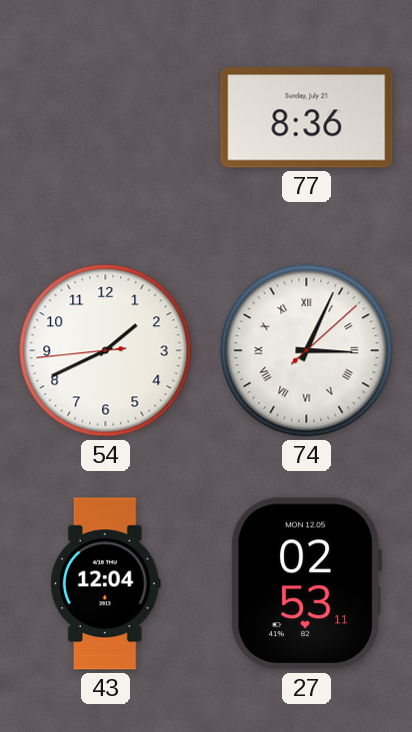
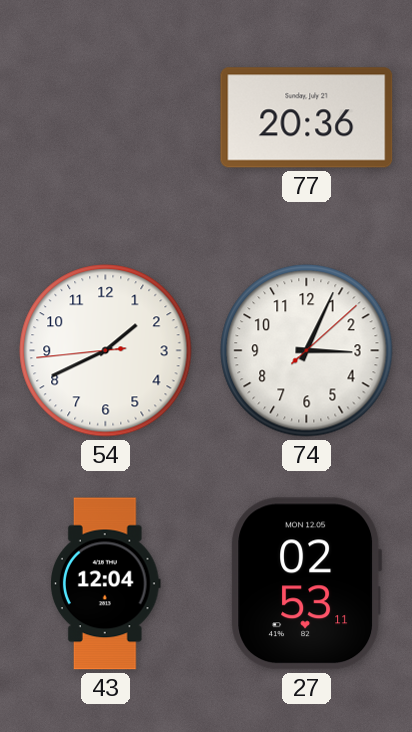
77: 8:36 -> 20:36
74 numerals: Roman -> Arabic
